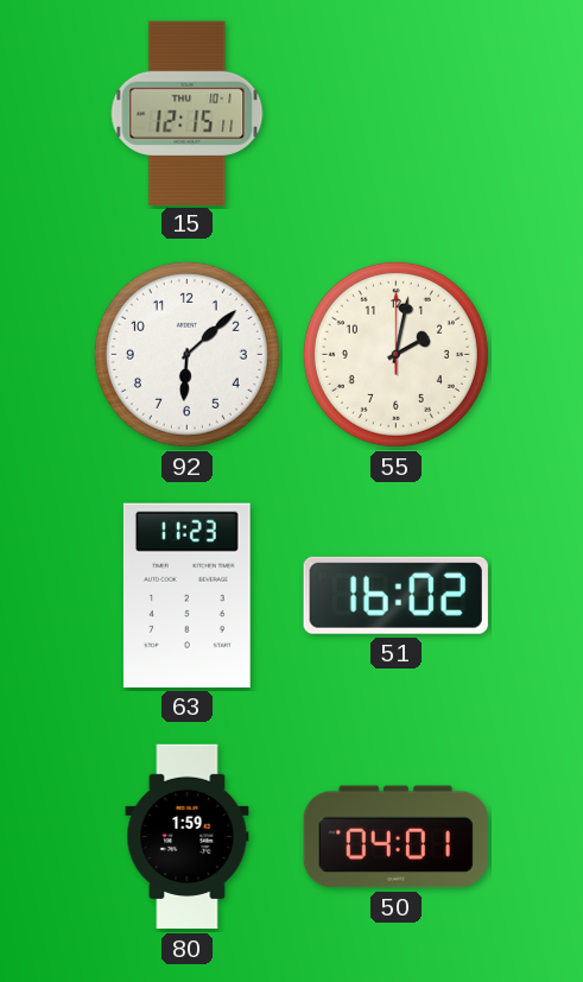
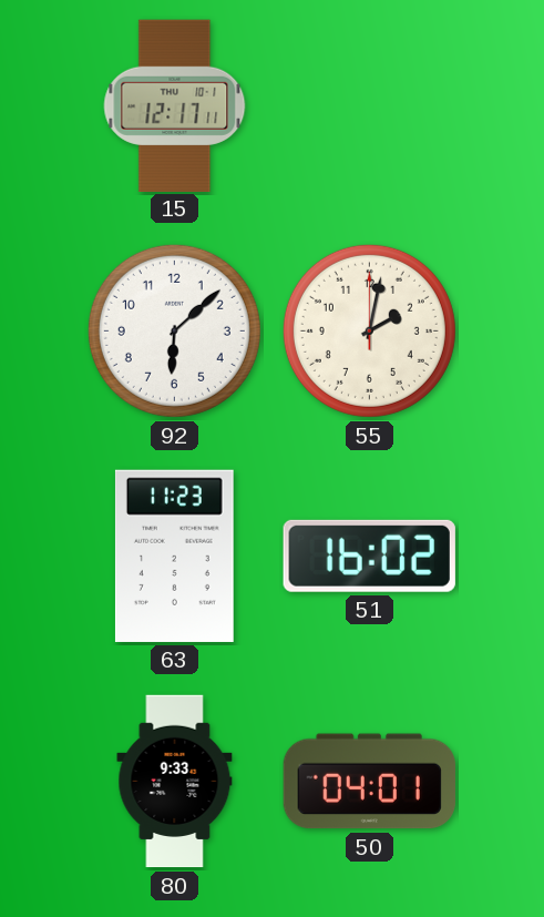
15: 12:15 -> 12:17
80: 1:59 -> 9:33
